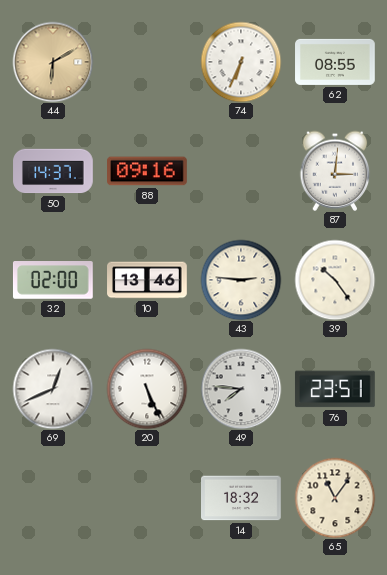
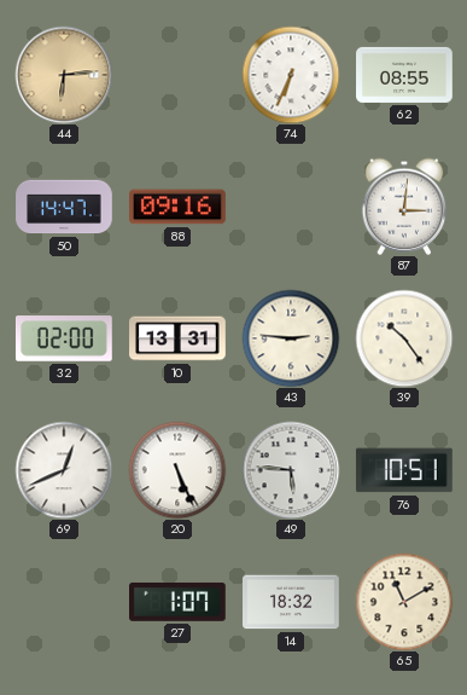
44: 6:10 -> 6:14
50: 14:37 -> 14:47
10: 13:46 -> 13:31
49: 7:46 -> 5:46
76: 23:51 -> 10:51
27: none -> 1:07
65: 11:06 -> 11:10
